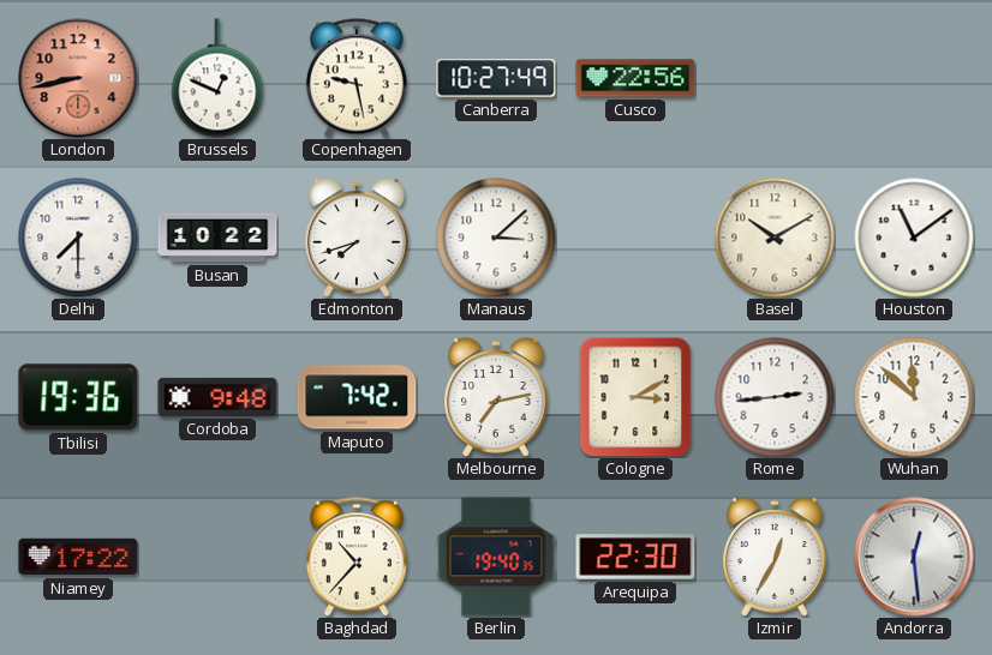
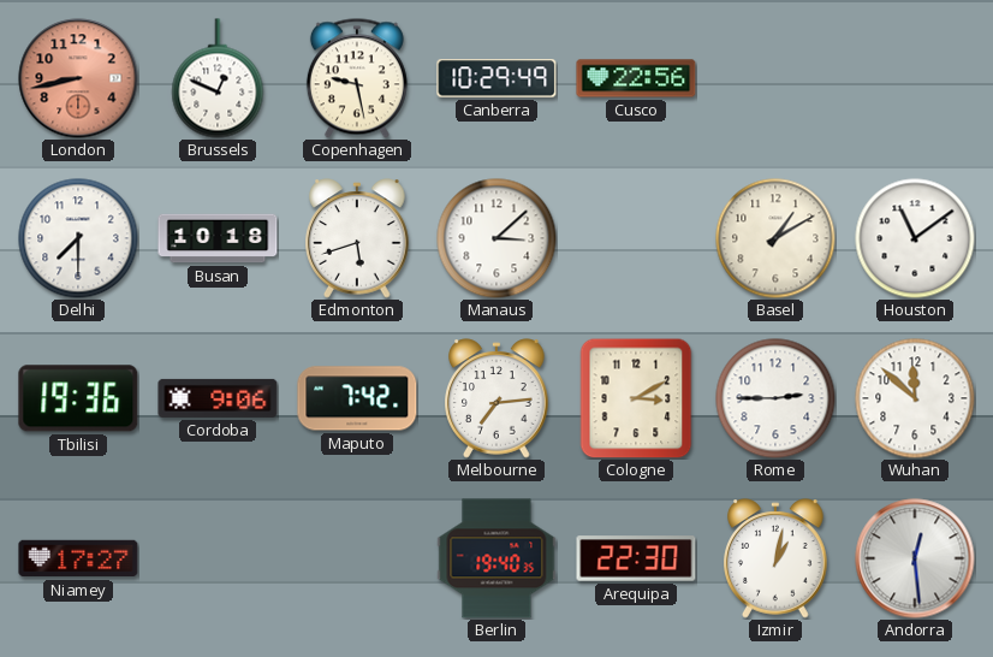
Canberra: 10:27 -> 10:29
Busan: 10:22 -> 10:18
Edmonton: 7:42 -> 5:42
Basel: 10:10 -> 1:10
Cordoba: 9:48 -> 9:06
Melbourne: 7:13 -> 7:14
Rome: 2:44 -> 2:45
Niamey: 17:22 -> 17:27
Baghdad: 10:37 -> none
Izmir: 12:35 -> 1:02
